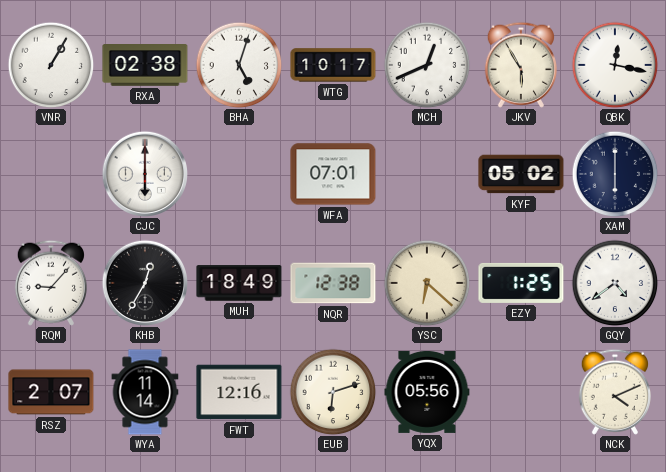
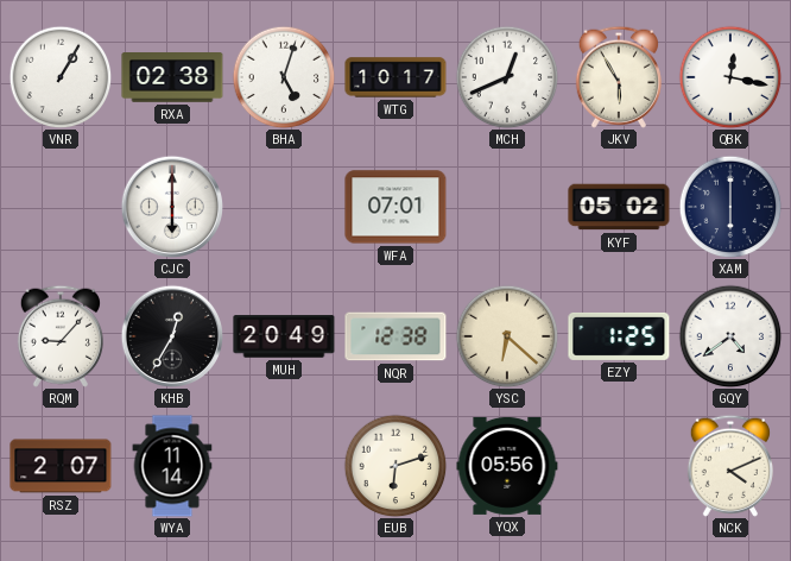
MUH: 18:49 -> 20:49
FWT: 12:16 -> none
